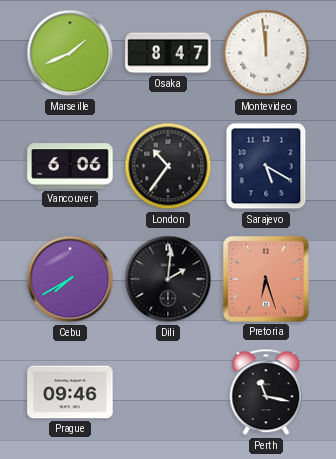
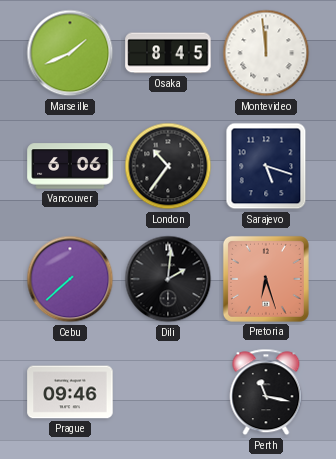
Osaka: 8:47 -> 8:45
Sarajevo: 5:20 -> 5:18
Cebu: 7:40 -> 7:38
